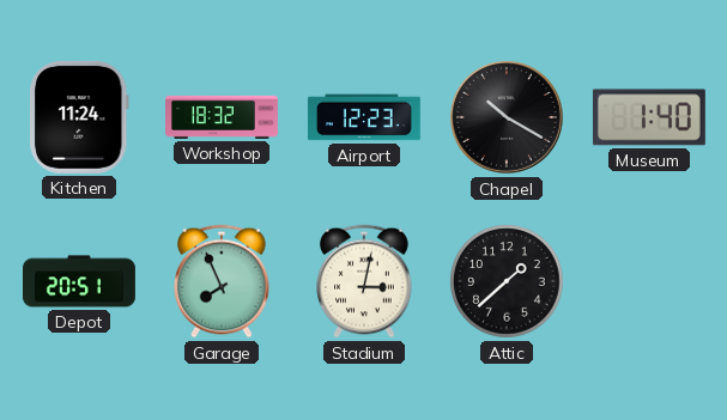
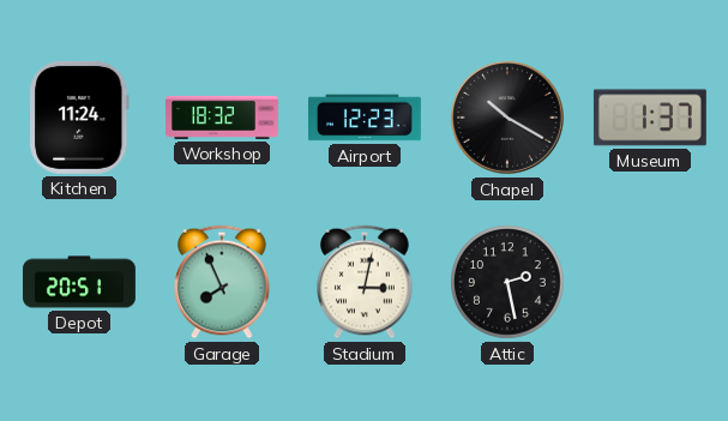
Museum: 1:40 -> 1:37
Attic: 1:38 -> 2:28
